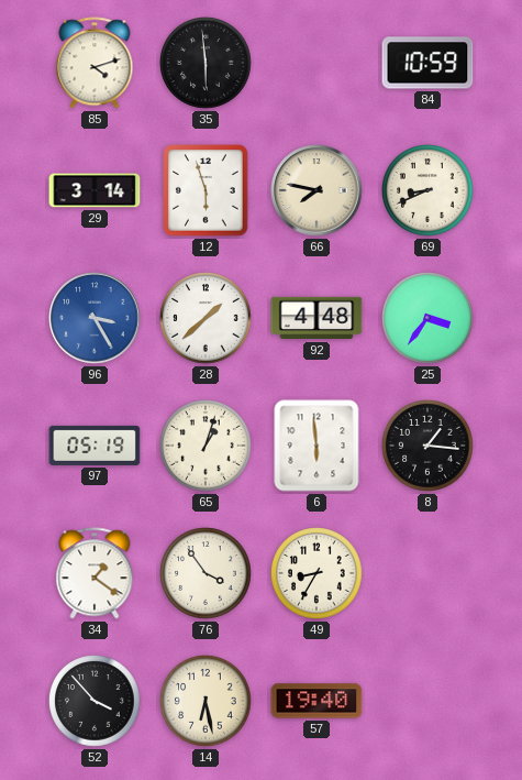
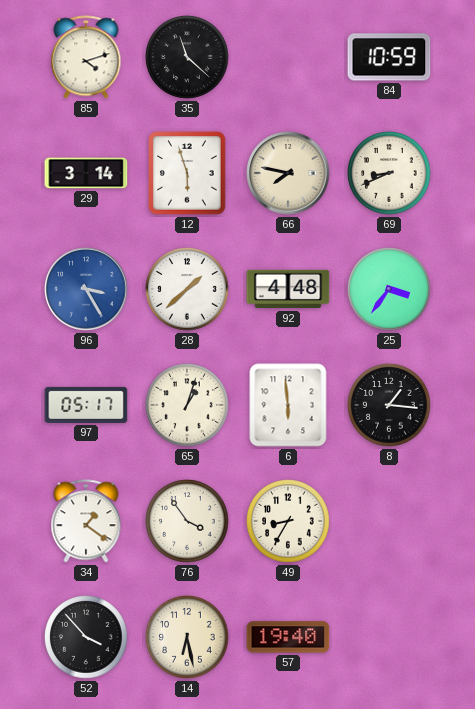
35: 5:59 -> 11:22
97: 05:19 -> 05:17
